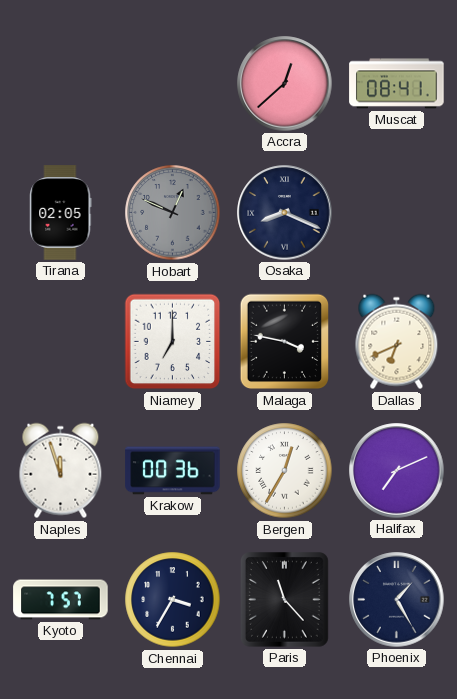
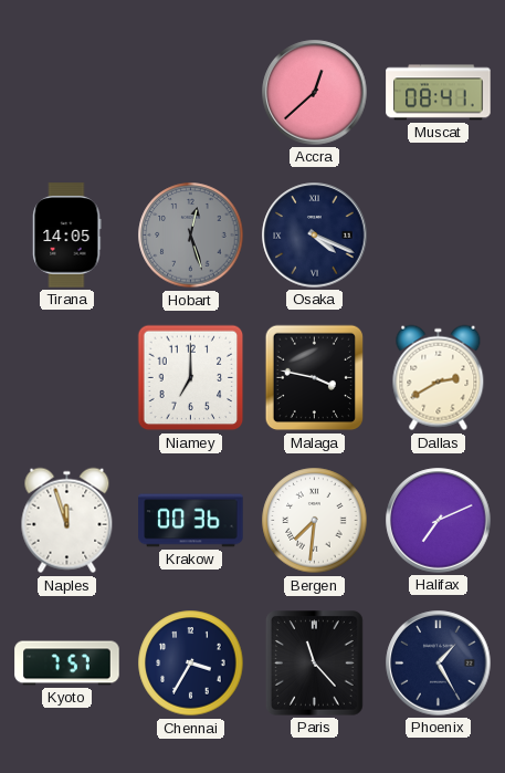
Tirana: 02:05 -> 14:05
Hobart: 12:49 -> 12:27
Osaka: 8:19 -> 4:19
Dallas: 6:41 -> 2:40
Bergen: 12:35 -> 7:31
